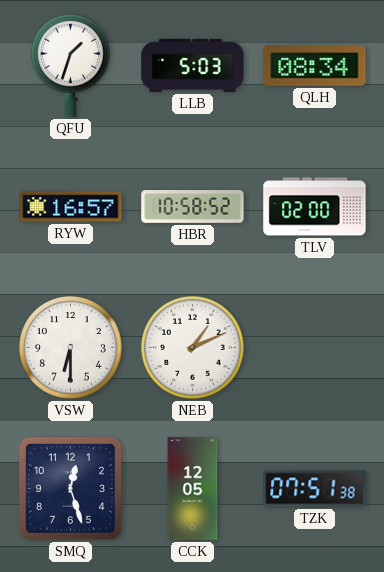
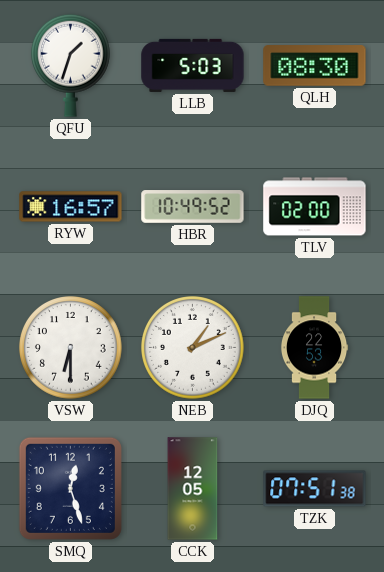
QLH: 08:34 -> 08:30
HBR: 10:58 -> 10:49
DJQ: none -> 22:53
